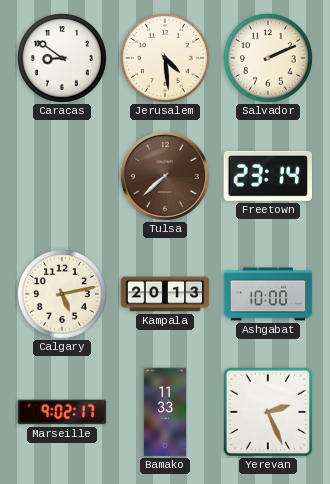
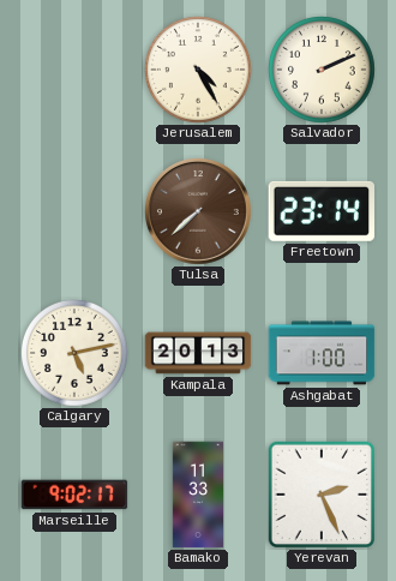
Caracas: 8:51 -> none
Jerusalem: 4:29 -> 4:25
Ashgabat: 10:00 -> 1:00
